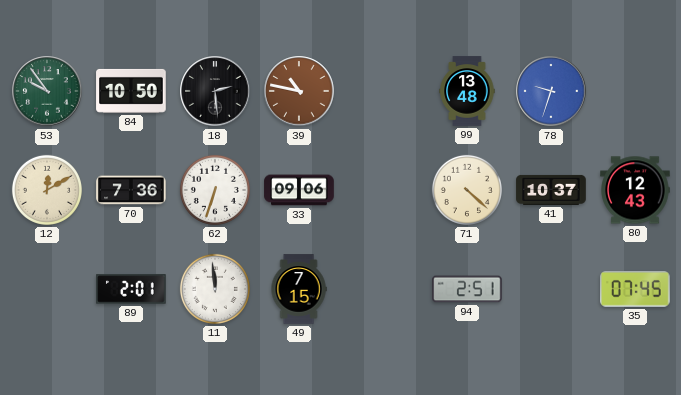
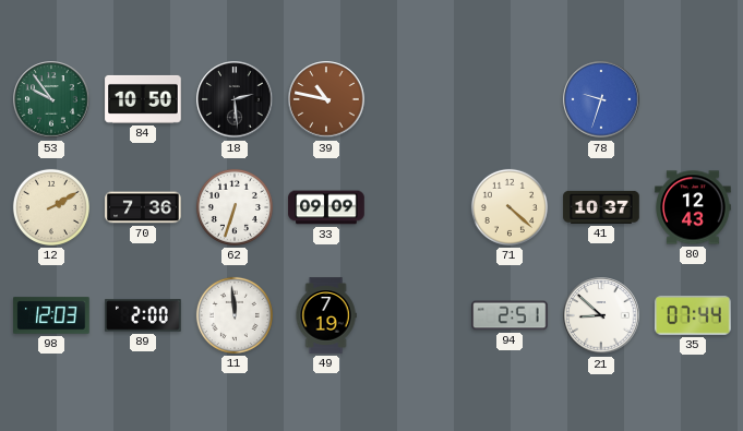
99: 13:48 -> none
12: 12:10 -> 2:10
33: 09:06 -> 09:09
98: none -> 12:03
89: 2:01 -> 2:00
49: 7:15 -> 7:19
21: none -> 8:52
35: 07:45 -> 07:44
